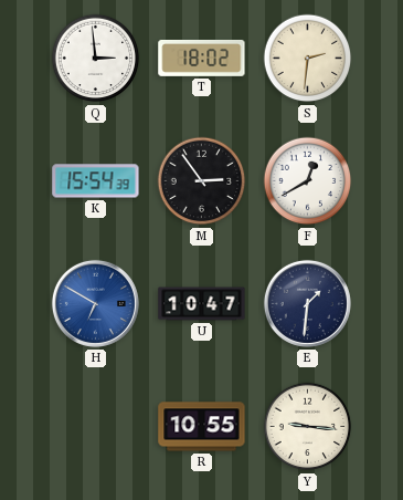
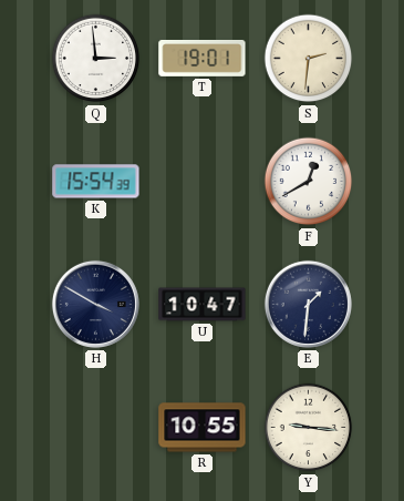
T: 18:02 -> 19:01
M: 2:54 -> none
H: 6:50 -> 3:50
H dial: blue -> navy
